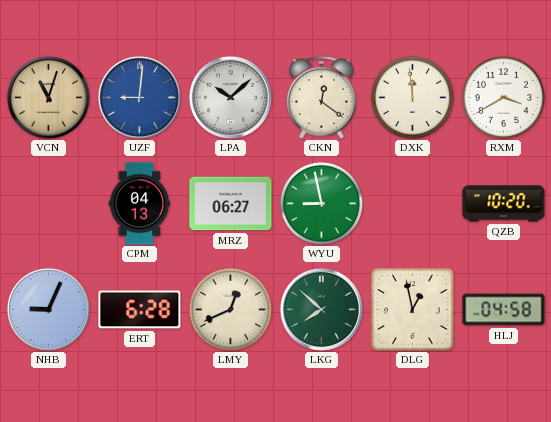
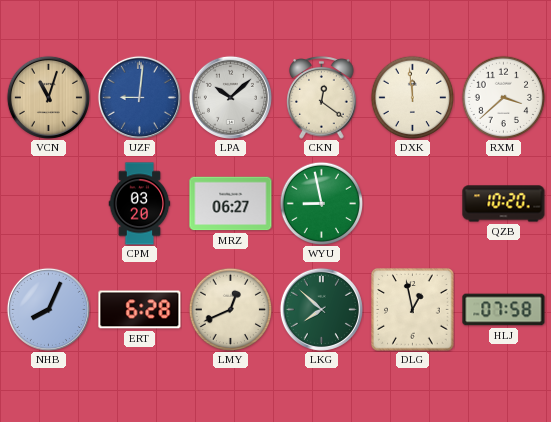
RXM: 3:40 -> 3:38
CPM: 04:13 -> 03:20
NHB: 9:04 -> 8:04
HLJ: 04:58 -> 07:58
